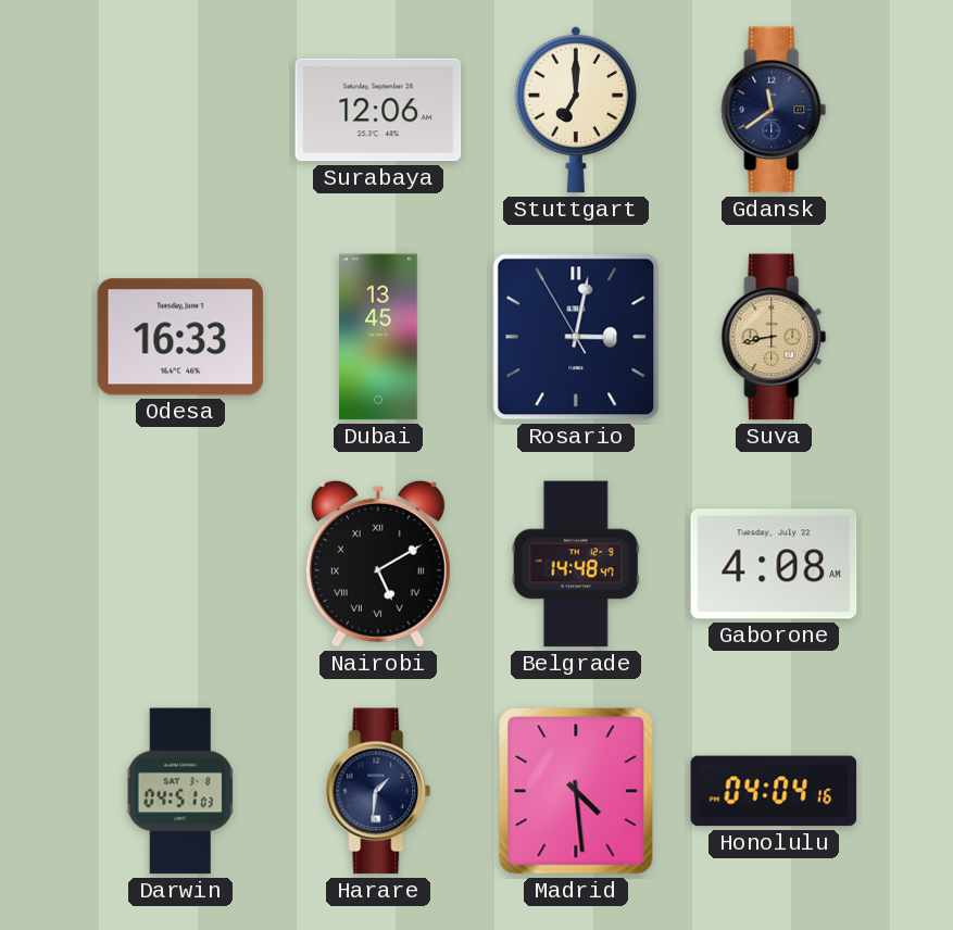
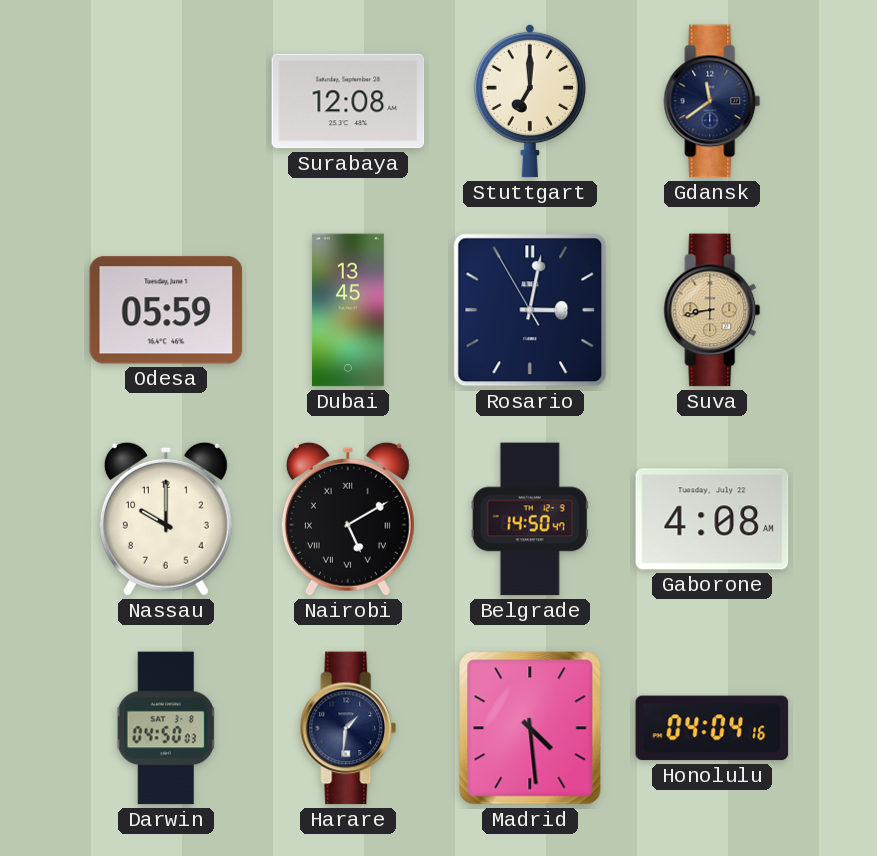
Surabaya: 12:06 -> 12:08
Odesa: 16:33 -> 05:59
Nassau: none -> 10:00
Belgrade: 14:48 -> 14:50
Darwin: 04:51 -> 04:50
